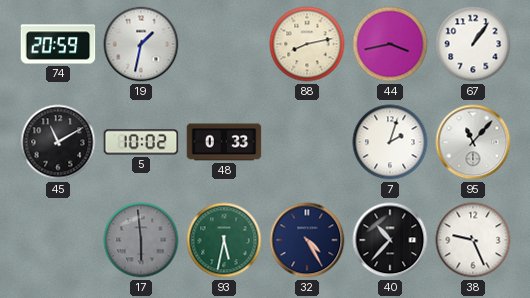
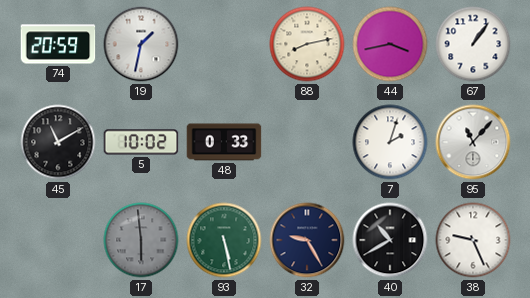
93: 5:32 -> 5:28
32: 4:25 -> 9:25
40: 10:37 -> 10:40
